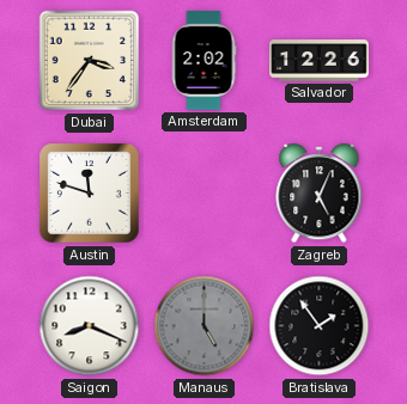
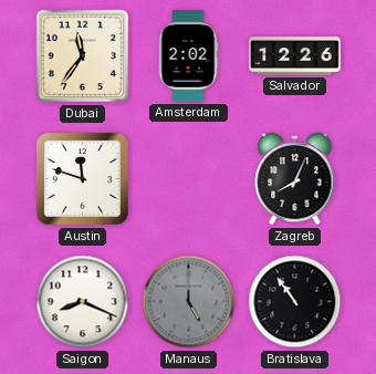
Dubai: 3:36 -> 11:36
Zagreb: 5:04 -> 8:04
Bratislava: 1:54 -> 10:54
